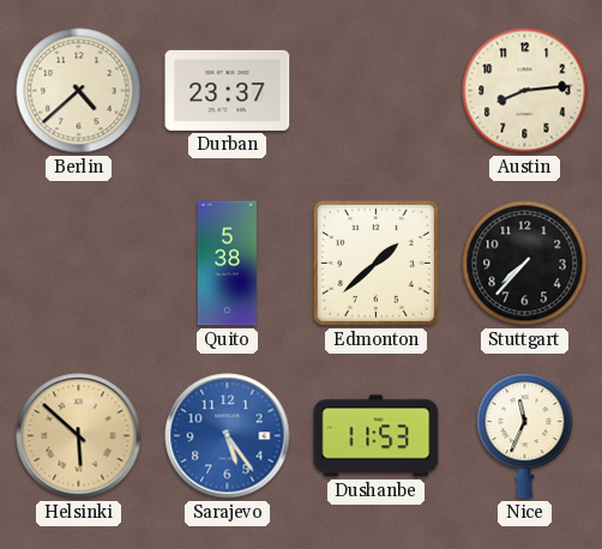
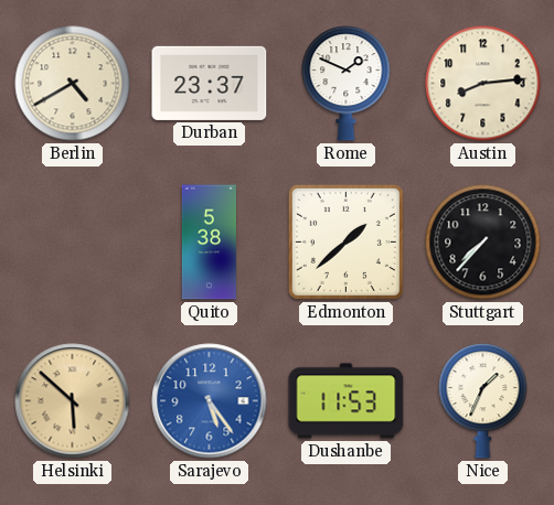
Berlin: 4:38 -> 4:40
Rome: none -> 1:49
Nice: 11:34 -> 1:34
